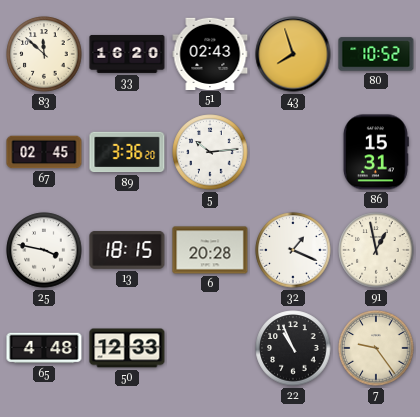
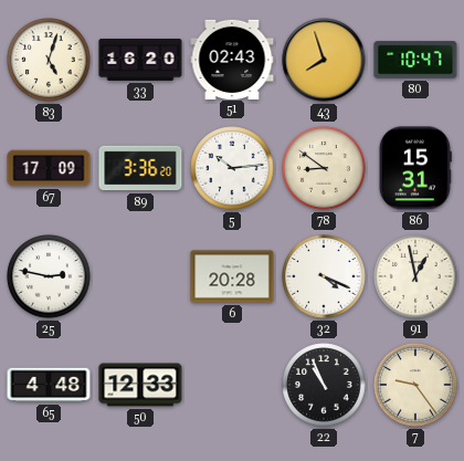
83: 11:52 -> 5:03
80: 10:52 -> 10:47
67: 02:45 -> 17:09
78: none -> 8:51
25: 3:47 -> 2:47
13: 18:15 -> none
32: 1:19 -> 4:19
